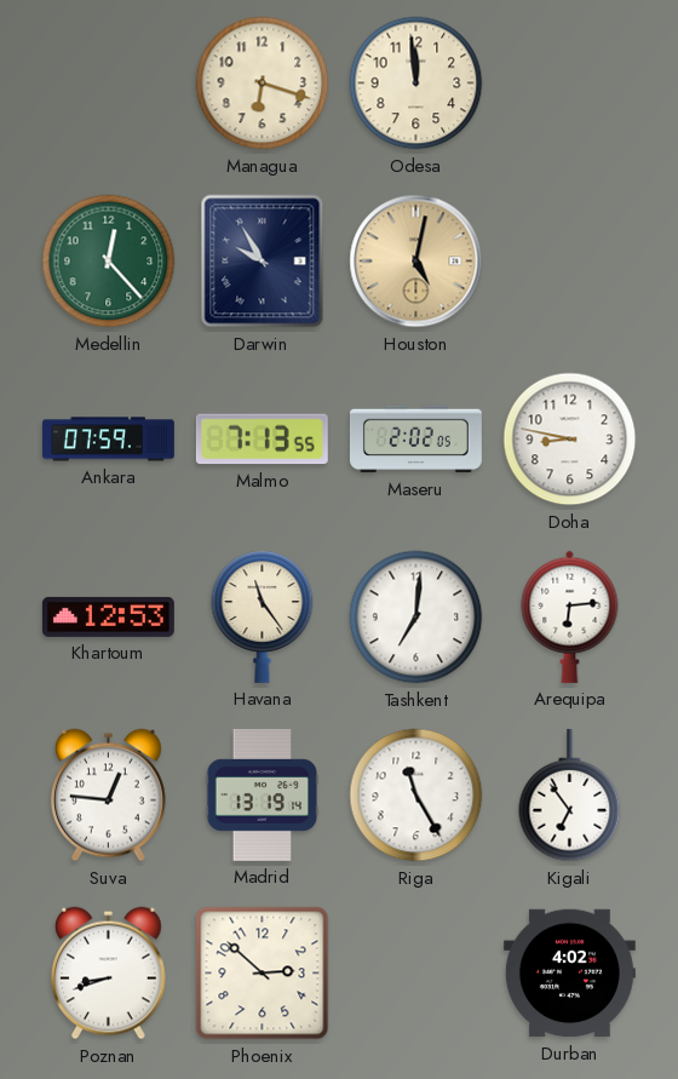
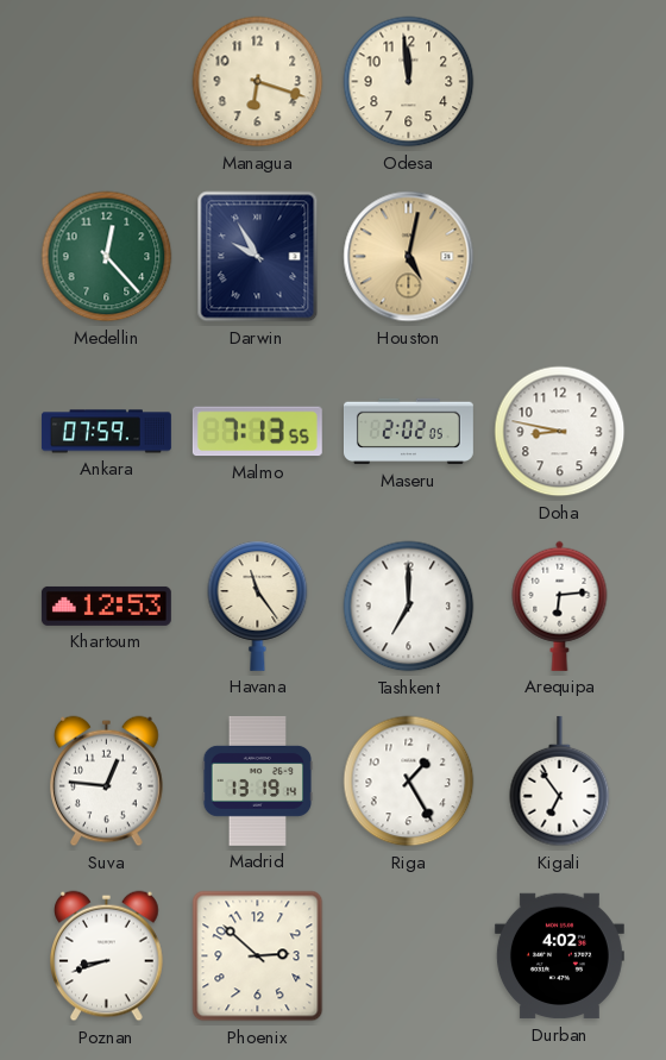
Tashkent: 7:01 -> 7:00
Riga: 11:25 -> 1:25
